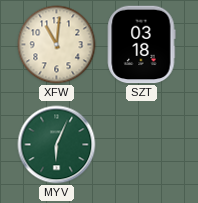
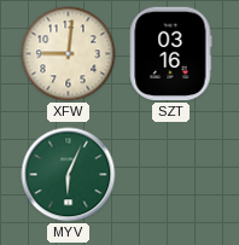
XFW: 11:01 -> 9:01
SZT: 03:18 -> 03:16
